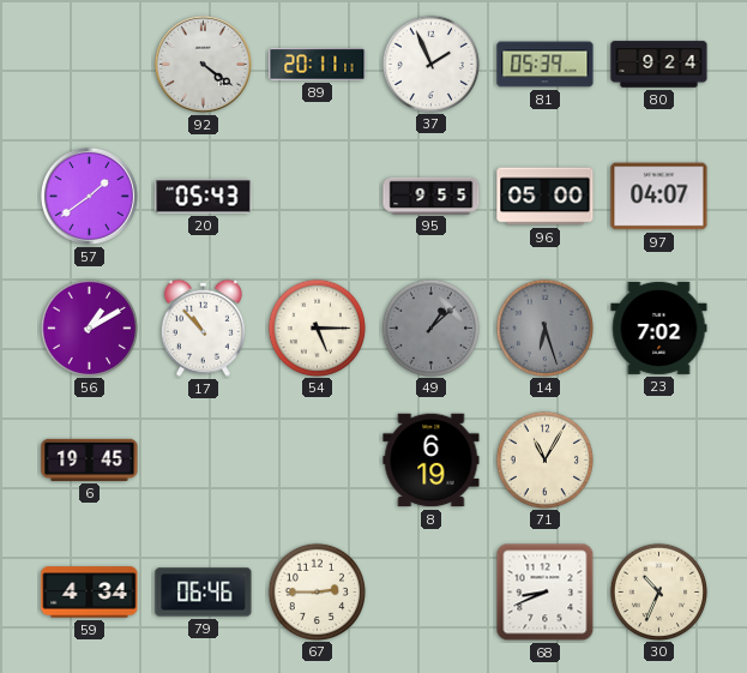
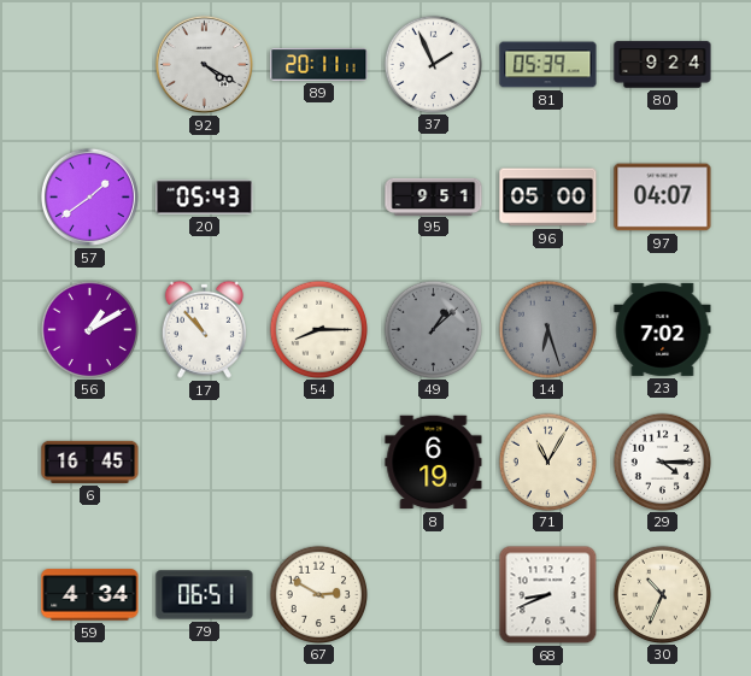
92: 4:21 -> 4:20
95: 9:55 -> 9:51
54: 5:15 -> 8:15
6: 19:45 -> 16:45
29: none -> 4:15
79: 06:46 -> 06:51
67: 2:45 -> 2:50
